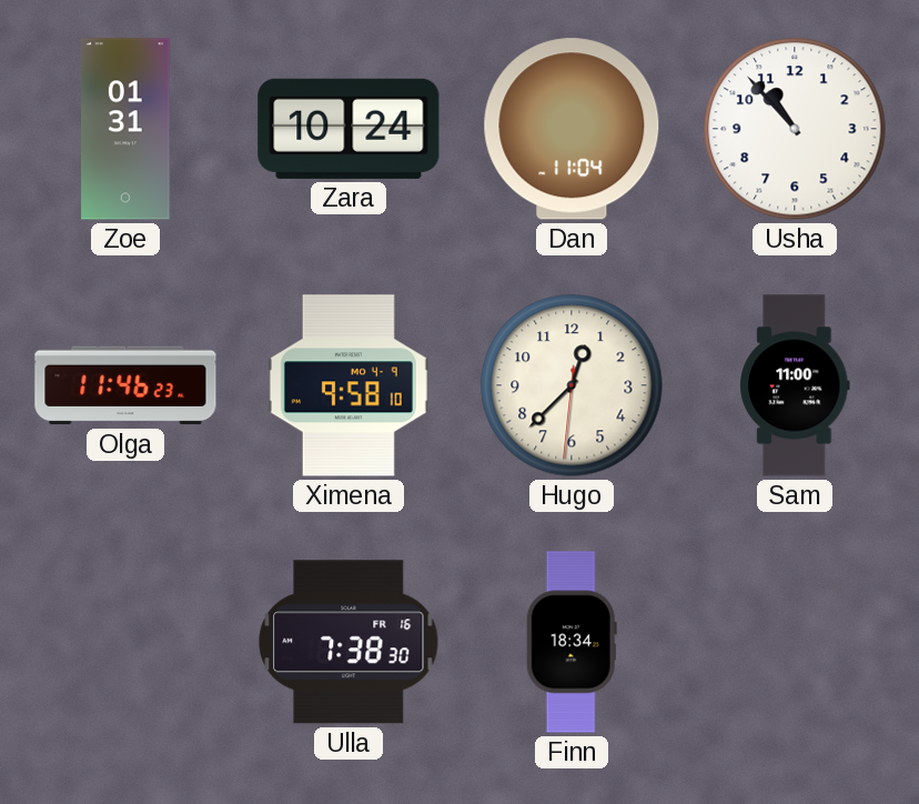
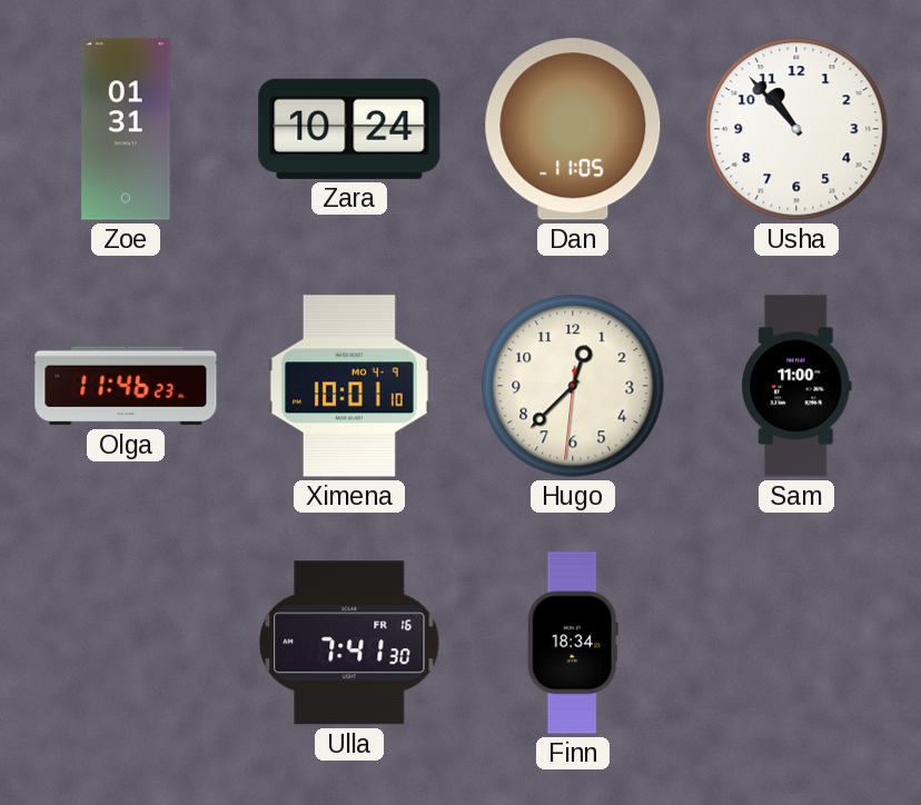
Dan: 11:04 -> 11:05
Ximena: 9:58 -> 10:01
Ulla: 7:38 -> 7:41
